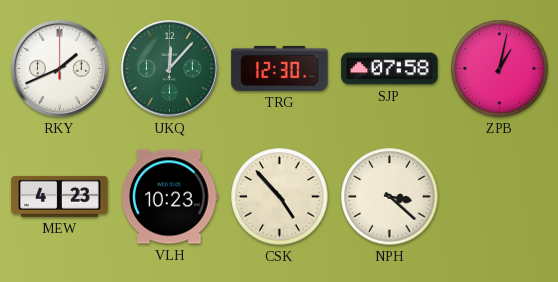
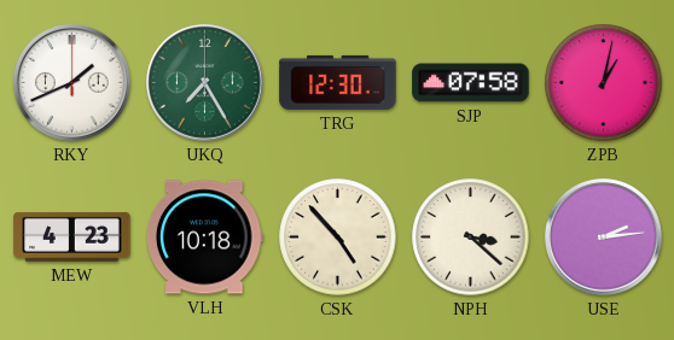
UKQ: 12:07 -> 7:25
VLH: 10:23 -> 10:18
USE: none -> 2:14
